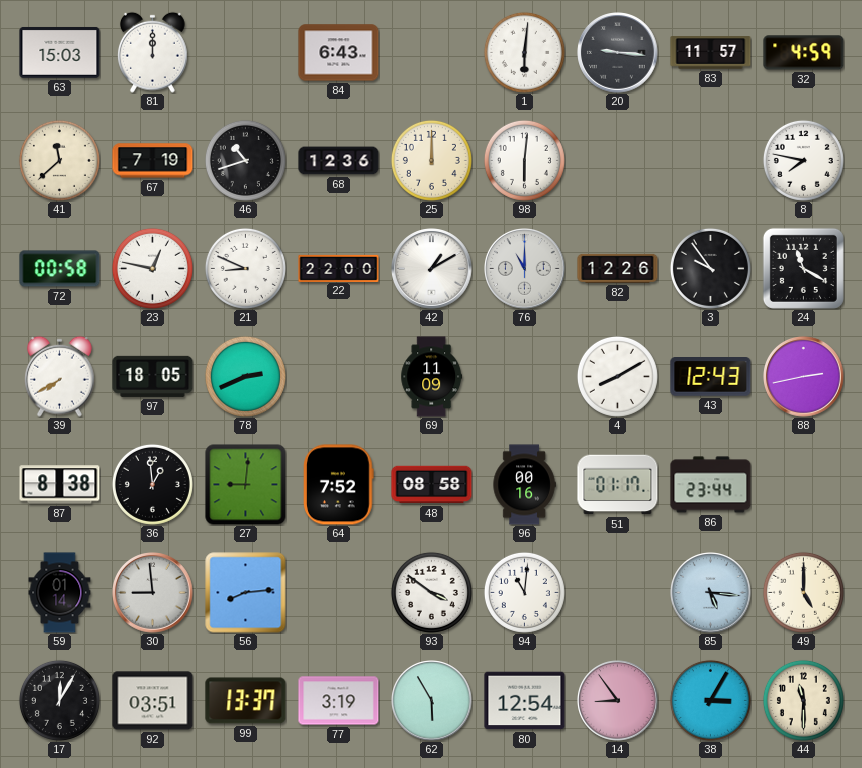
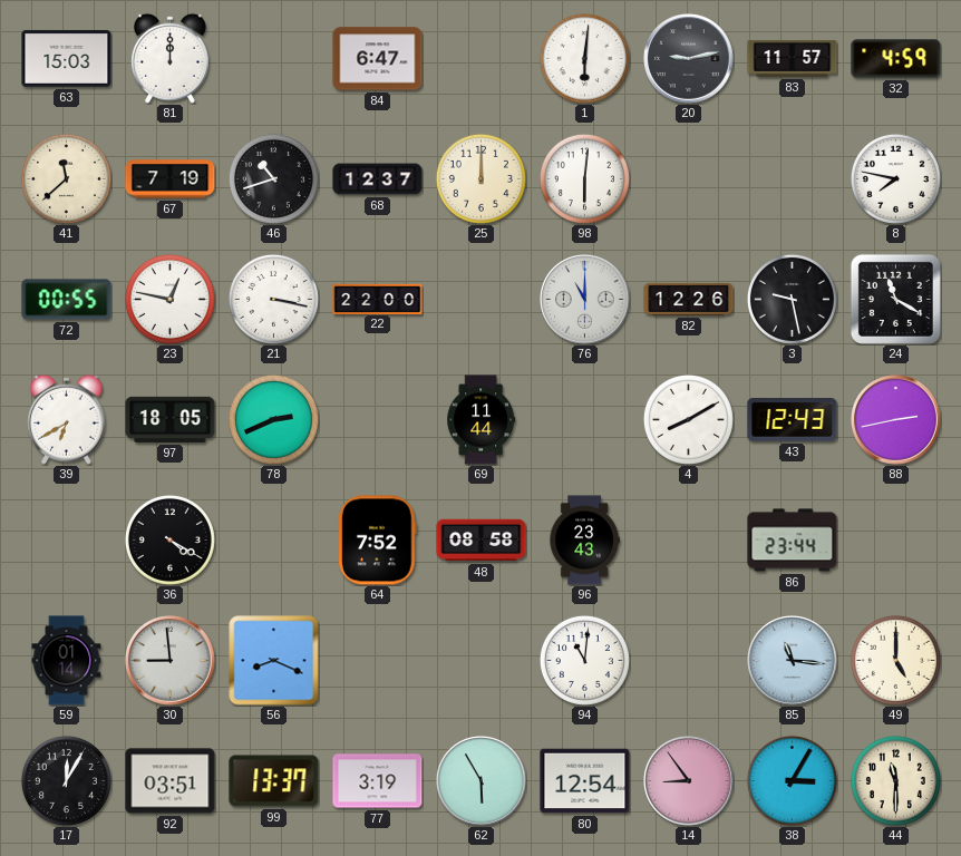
84: 6:43 -> 6:47
20: 9:16 -> 9:13
68: 12:36 -> 12:37
72: 00:58 -> 00:55
21: 8:49 -> 3:17
42: 1:10 -> none
3: 9:54 -> 9:28
39: 7:40 -> 6:40
69: 11:09 -> 11:44
87: 8:38 -> none
36: 12:59 -> 4:20
27: 9:01 -> none
96: 00:16 -> 23:43
51: 01:17 -> none
56: 8:14 -> 8:19
93: 3:51 -> none
85: 5:16 -> 11:16
